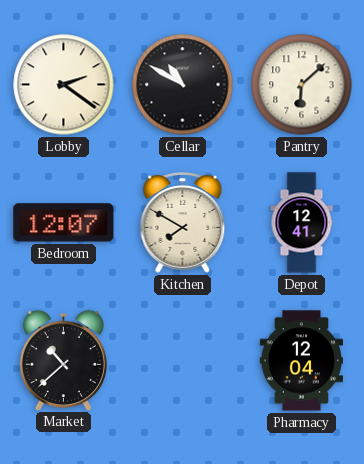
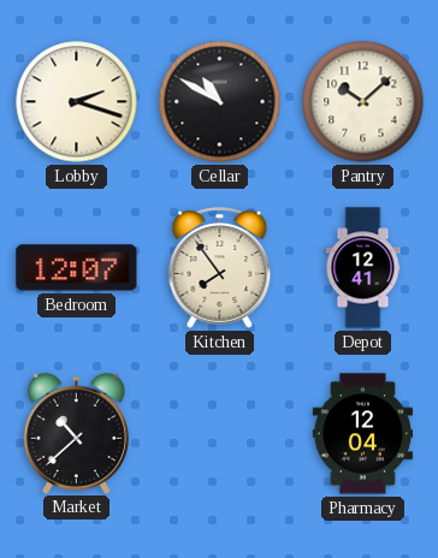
Lobby: 2:21 -> 2:18
Pantry: 6:08 -> 10:08
Kitchen: 7:50 -> 7:54
